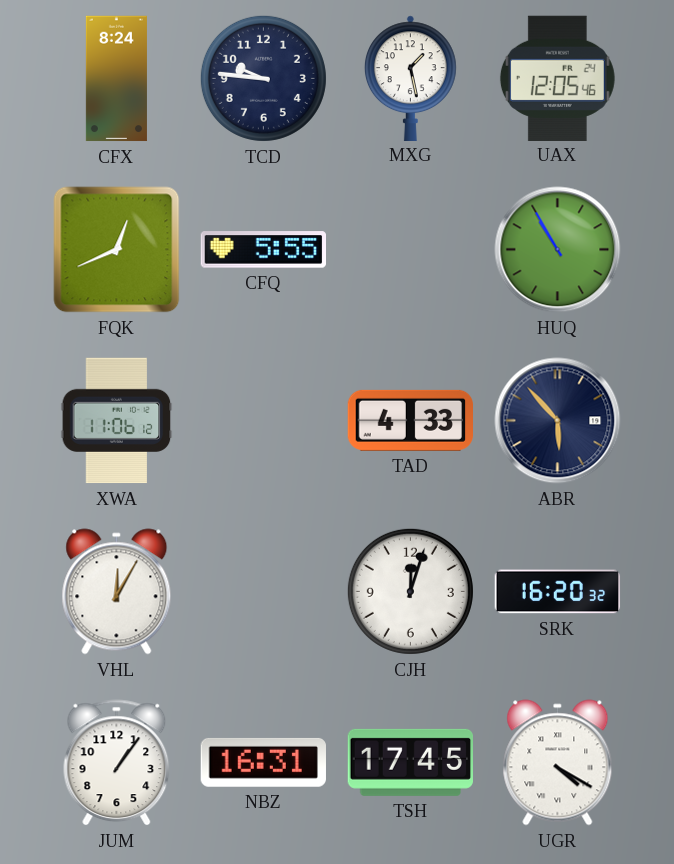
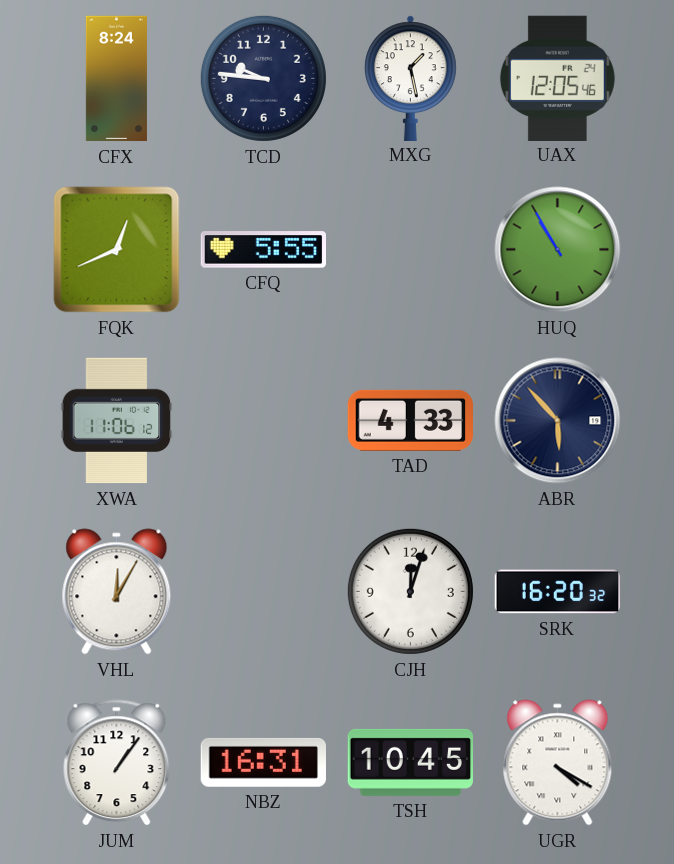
TSH: 17:45 -> 10:45
